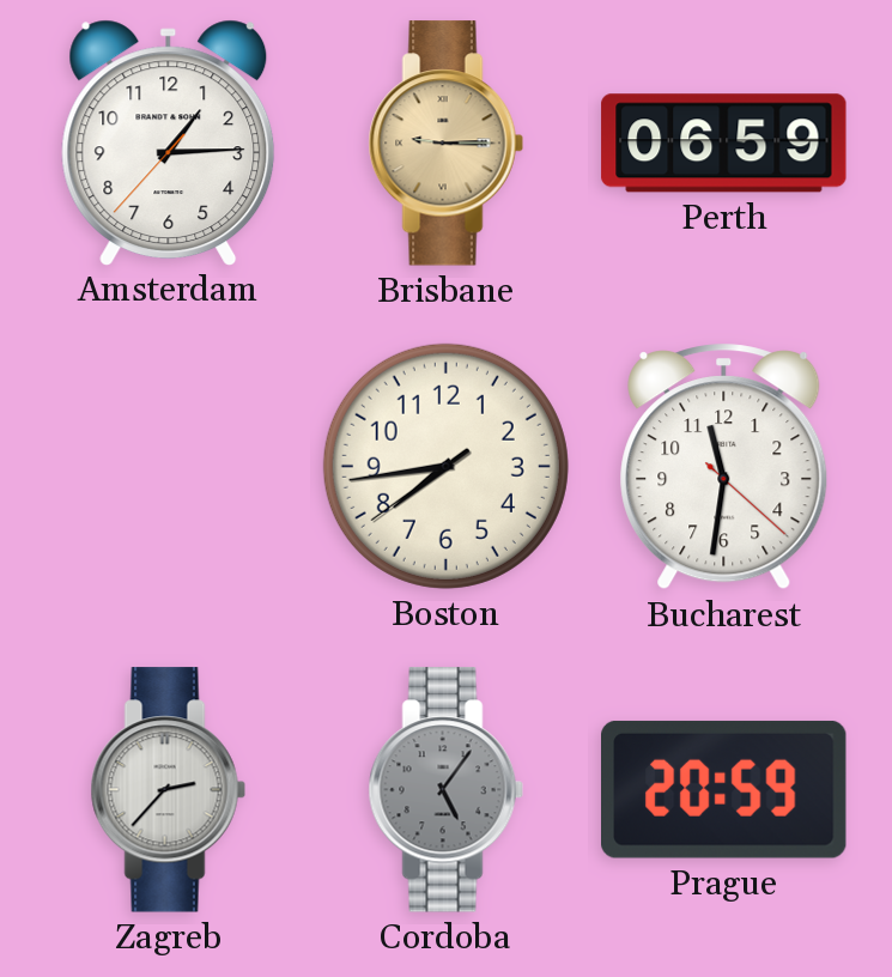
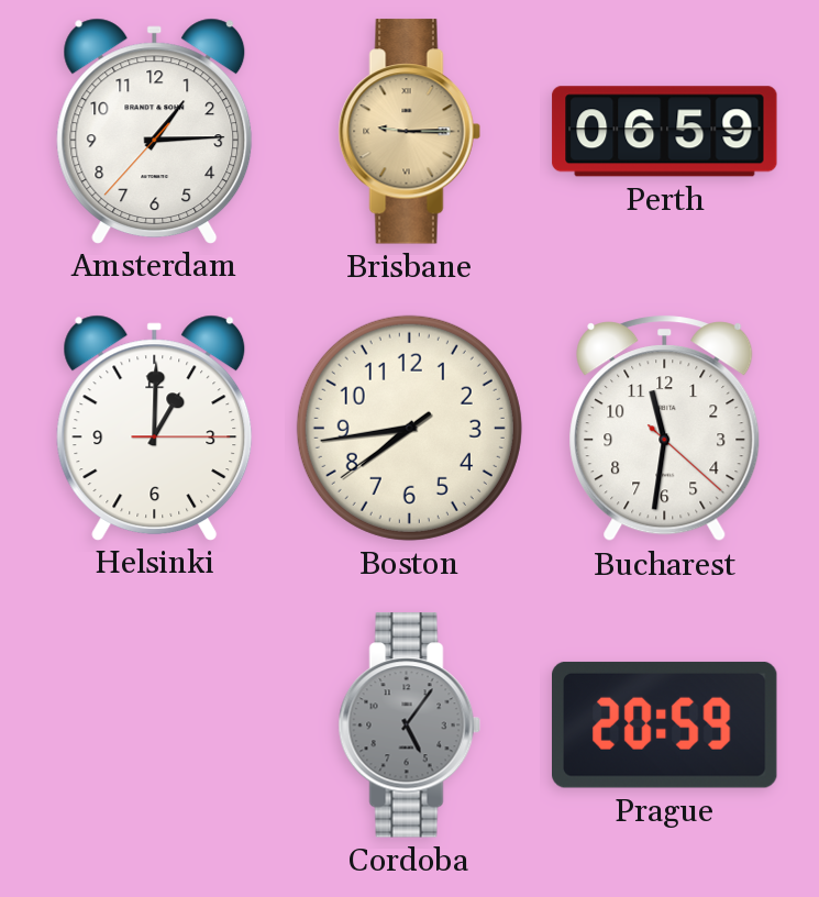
Helsinki: none -> 1:00
Zagreb: 2:37 -> none
